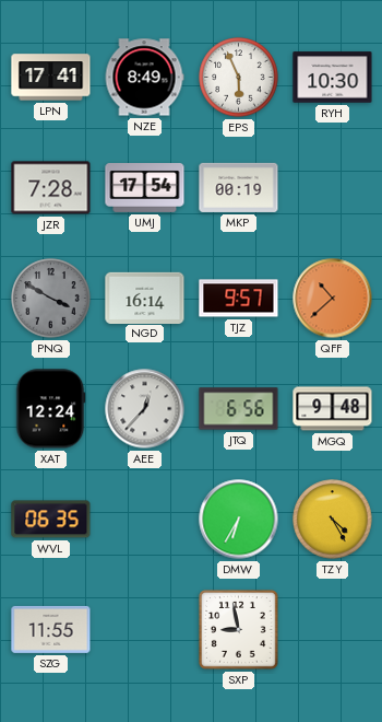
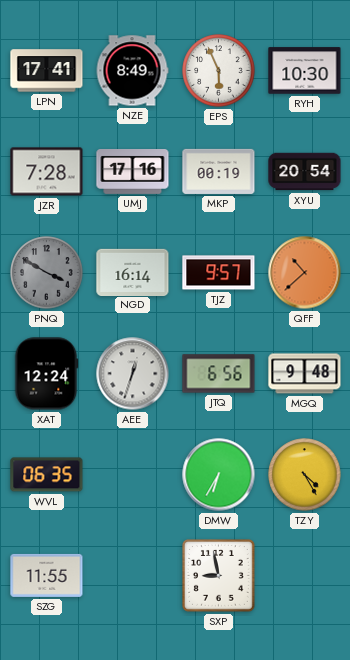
UMJ: 17:54 -> 17:16
XYU: none -> 20:54
AEE: 12:37 -> 12:33
